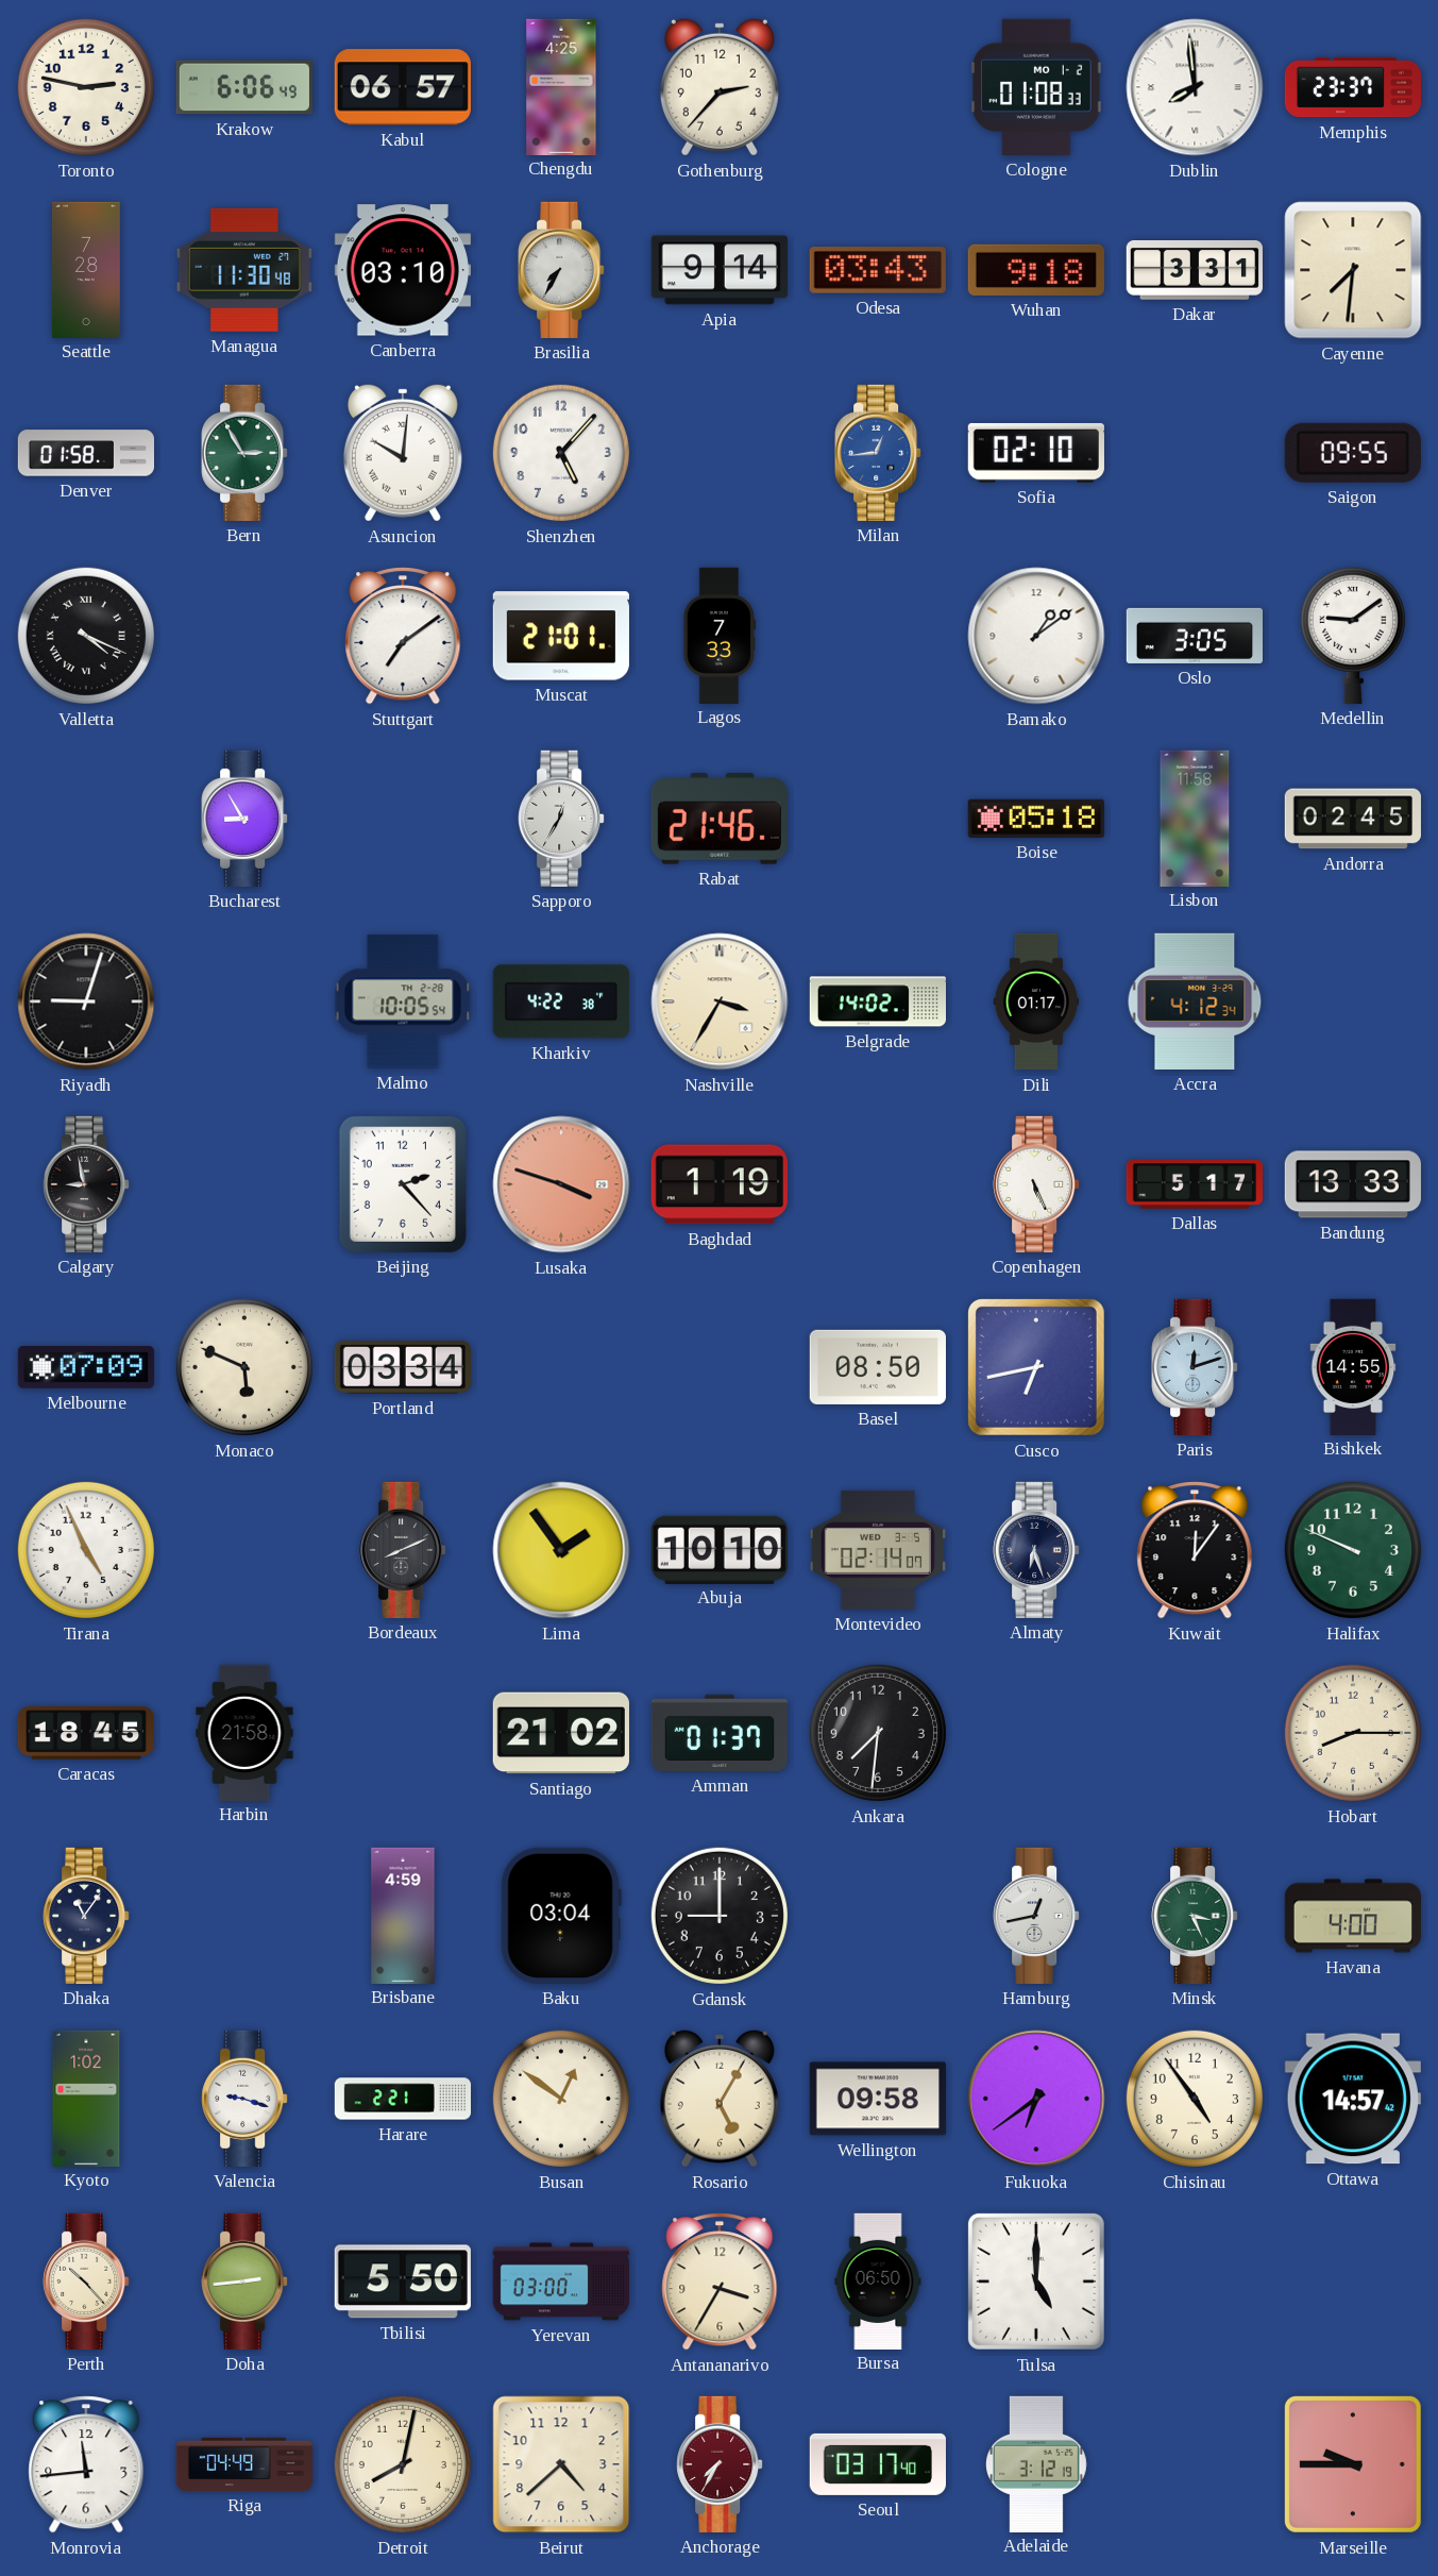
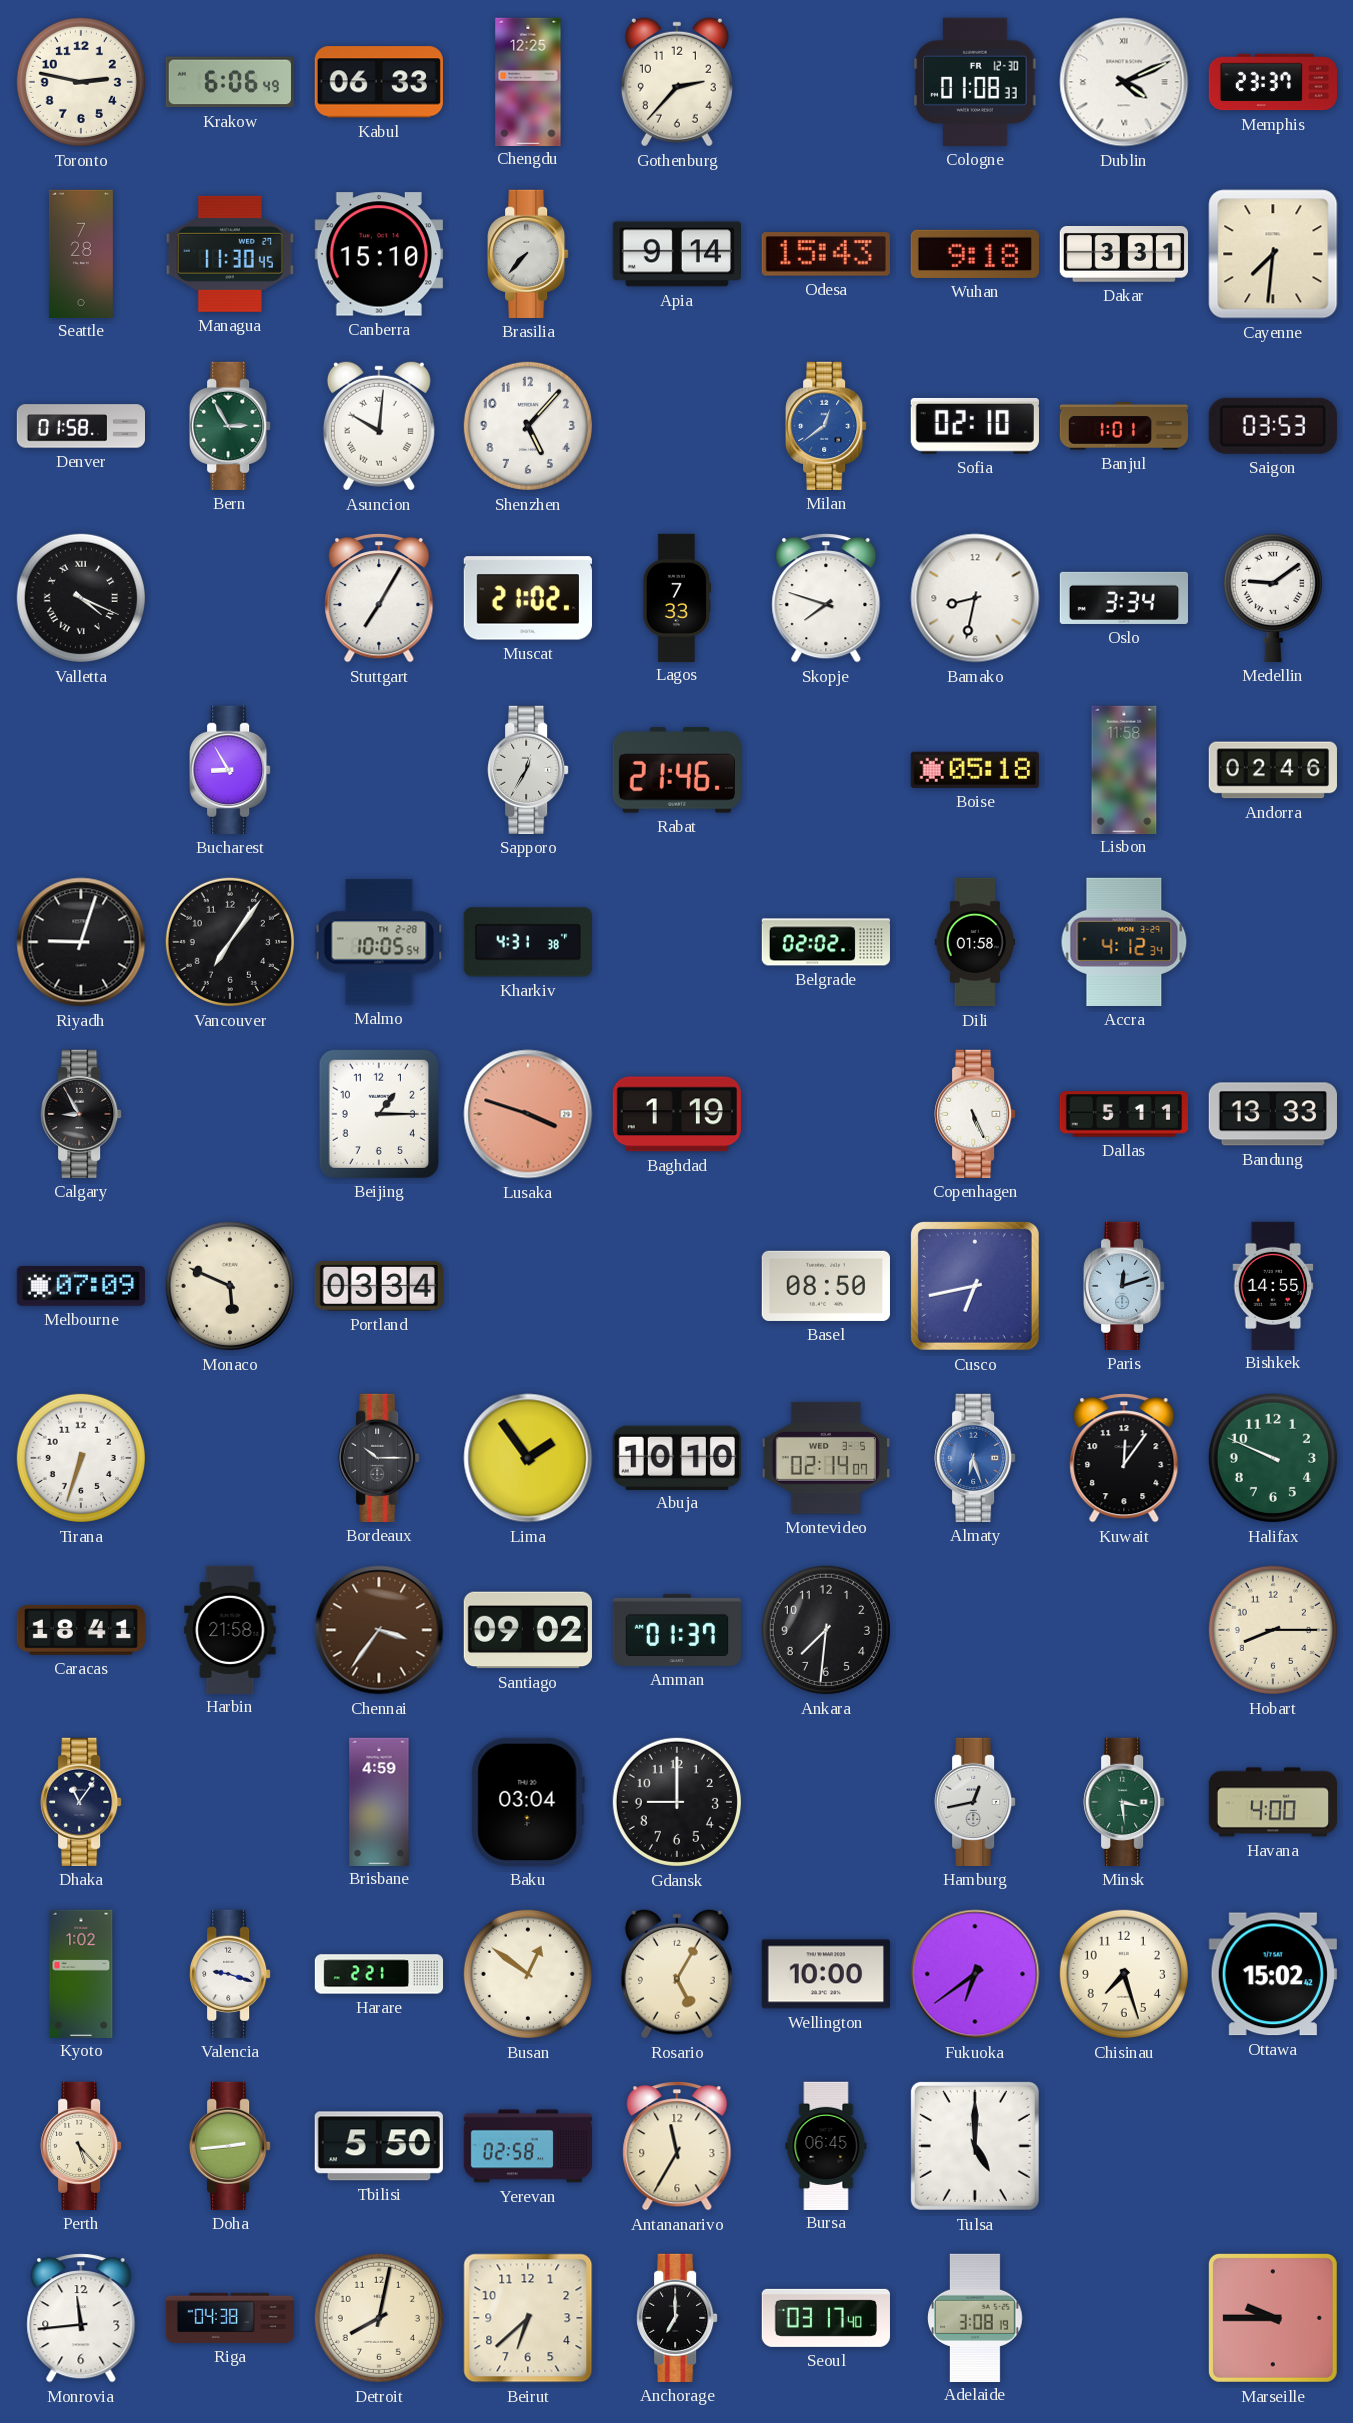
Kabul: 06:57 -> 06:33
Chengdu: 4:25 -> 12:25
Cologne date: MO 1-2 -> FR 12-30
Dublin: 7:59 -> 4:11
Managua: 11:30:48 -> 11:30:45
Canberra: 03:10 -> 15:10
Brasilia: 7:35 -> 7:37
Odesa: 03:43 -> 15:43
Milan: 12:44 -> 12:39
Banjul: none -> 1:01
Saigon: 09:55 -> 03:53
Stuttgart: 7:09 -> 7:05
Muscat: 21:01 -> 21:02
Skopje: none -> 7:48
Bamako: 1:09 -> 8:32
Oslo: 3:05 -> 3:34
Andorra: 02:45 -> 02:46
Vancouver: none -> 7:06
Kharkiv: 4:22 -> 4:31
Nashville: 3:35 -> none
Belgrade: 14:02 -> 02:02
Dili: 01:17 -> 01:58
Calgary: 8:58 -> 8:55
Beijing: 2:23 -> 1:15
Dallas: 5:17 -> 5:11
Tirana: 4:56 -> 6:33
Bordeaux: 8:11 -> 10:15
Almaty dial: navy -> blue
Caracas: 18:45 -> 18:41
Chennai: none -> 3:36
Santiago: 21:02 -> 09:02
Minsk: 3:26 -> 3:29
Wellington: 09:58 -> 10:00
Chisinau: 4:54 -> 7:27
Ottawa: 14:57 -> 15:02
Perth: 10:23 -> 5:23
Yerevan: 03:00 -> 02:58
Antananarivo: 3:35 -> 11:35
Bursa: 06:50 -> 06:45
Riga: 04:49 -> 04:38
Beirut: 4:38 -> 6:38
Anchorage: 7:35 -> 7:00
Anchorage dial: burgundy -> black
Adelaide: 3:12 -> 3:08
